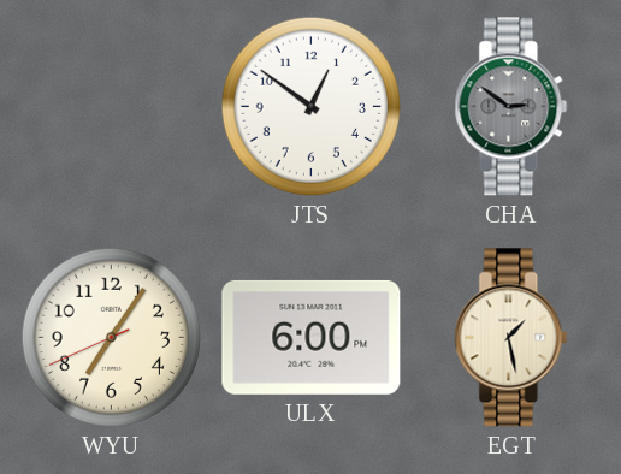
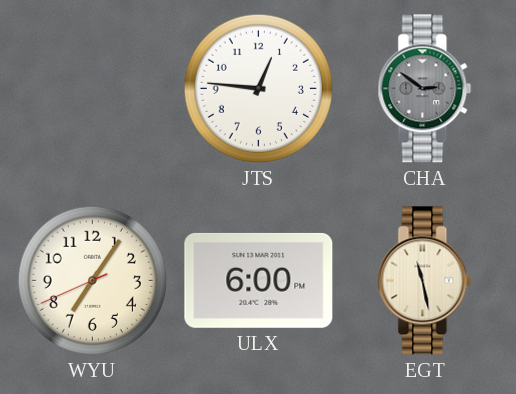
JTS: 12:51 -> 12:46
EGT: 1:28 -> 11:28
